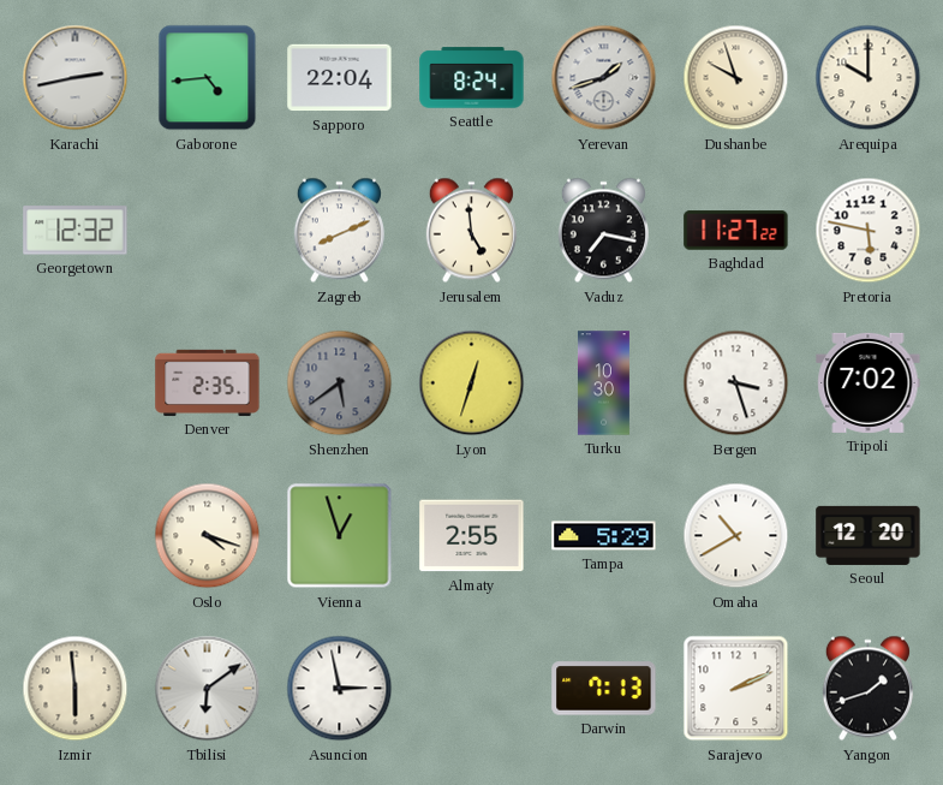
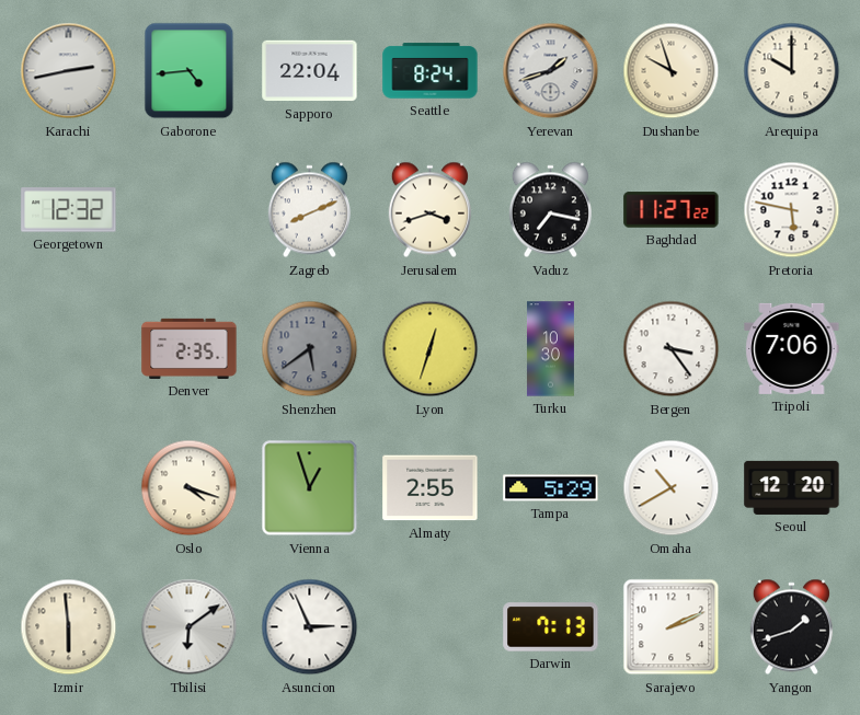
Jerusalem: 4:59 -> 3:42
Bergen: 3:27 -> 3:24
Tripoli: 7:02 -> 7:06
Asuncion: 2:58 -> 2:56
